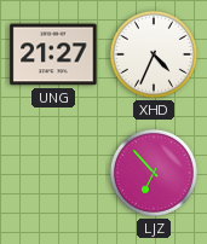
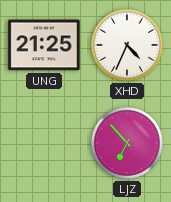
UNG: 21:27 -> 21:25
